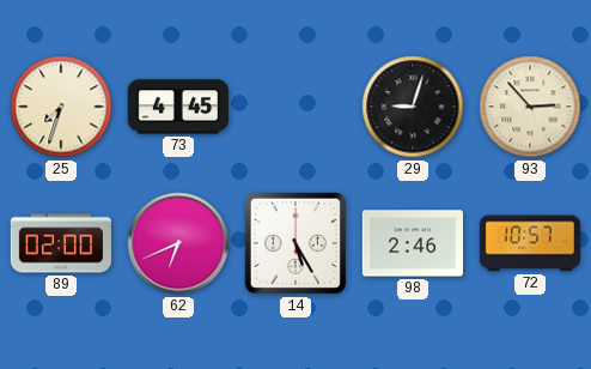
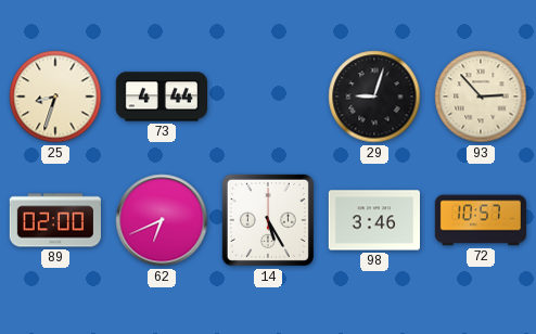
25: 7:33 -> 8:33
73: 4:45 -> 4:44
98: 2:46 -> 3:46
